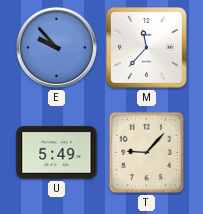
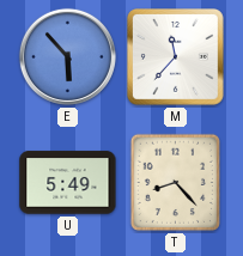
E: 9:53 -> 5:53
T: 9:07 -> 8:23
